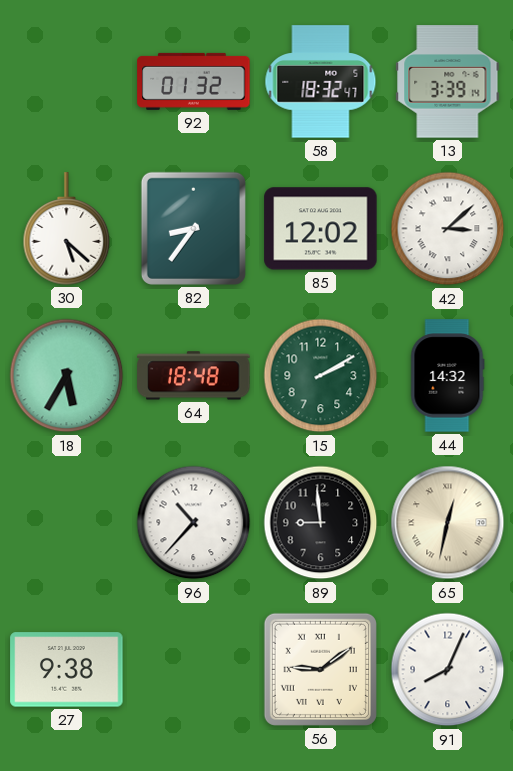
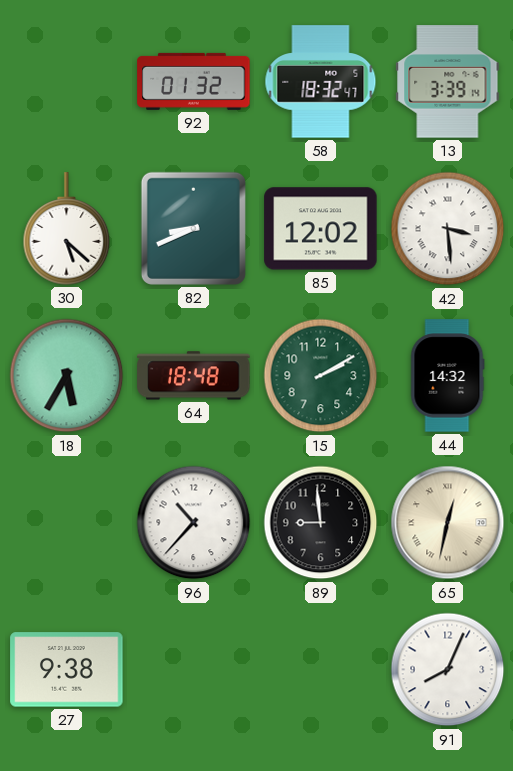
82: 8:36 -> 8:41
42: 3:08 -> 3:29
56: 9:09 -> none
